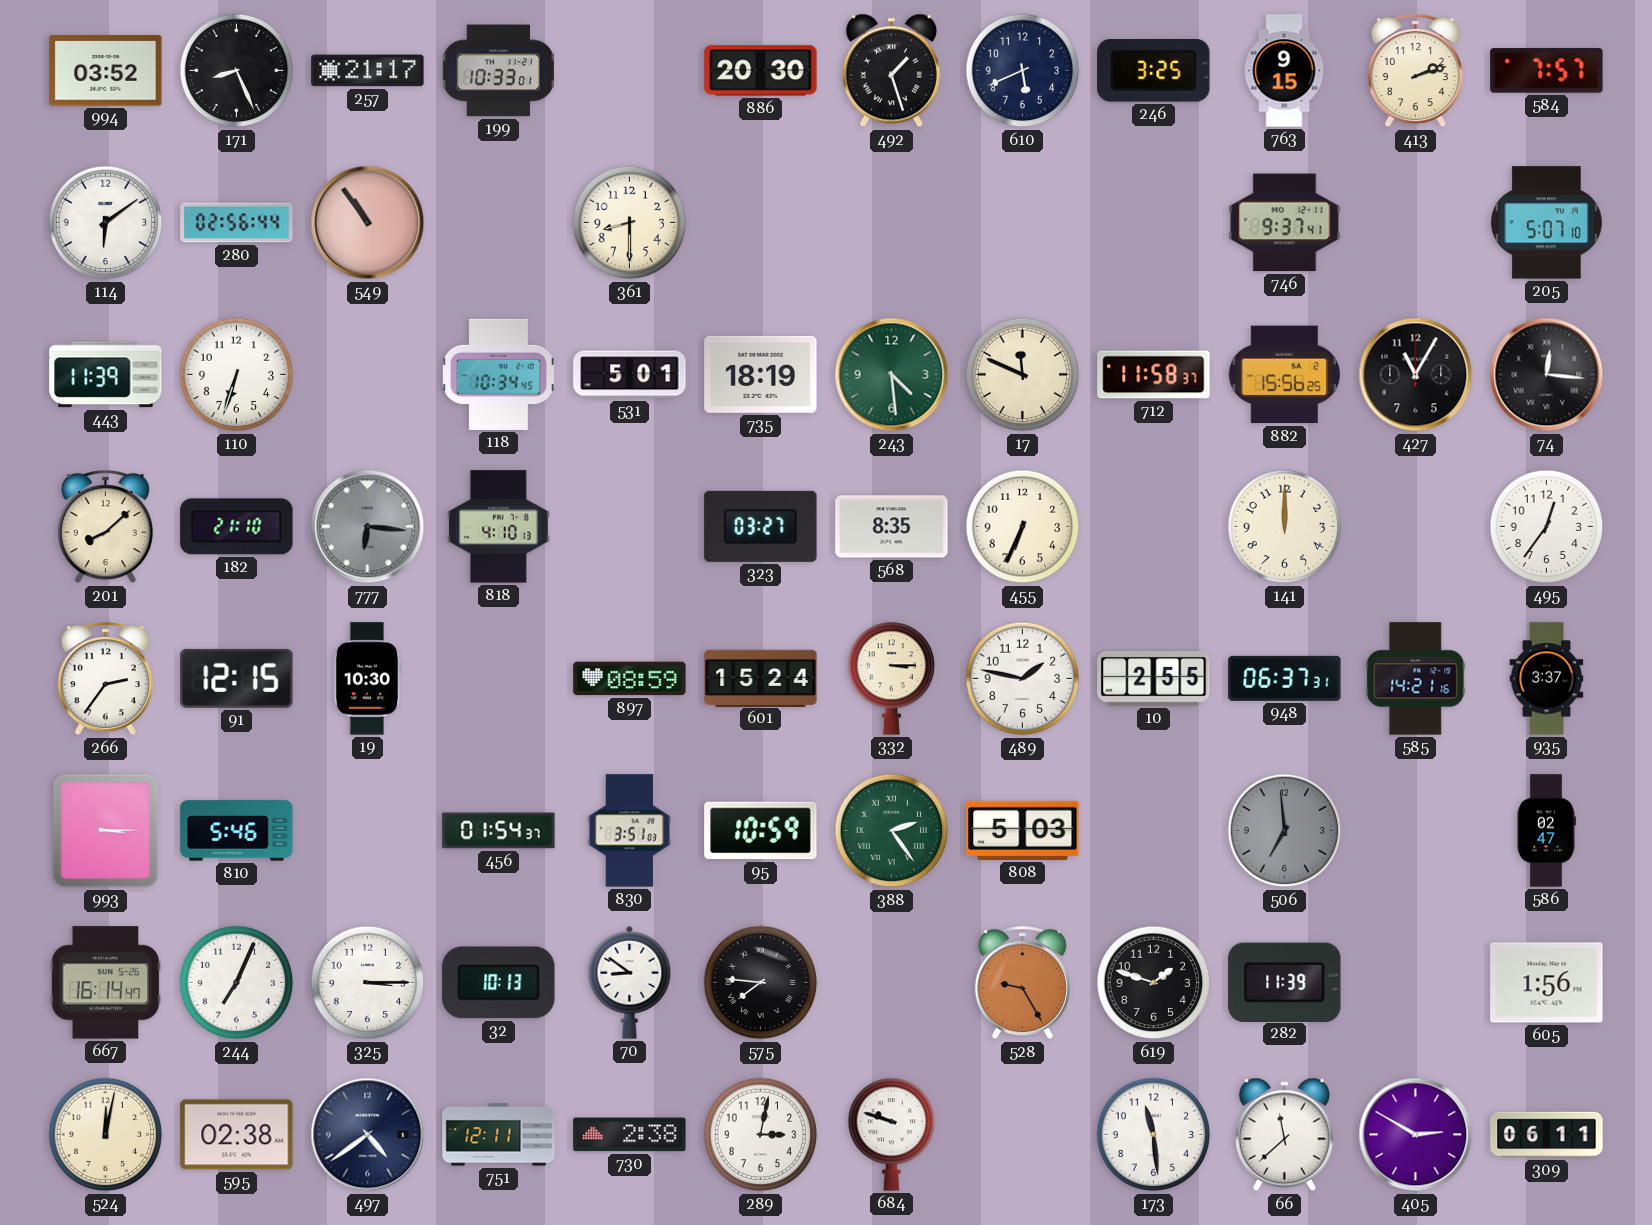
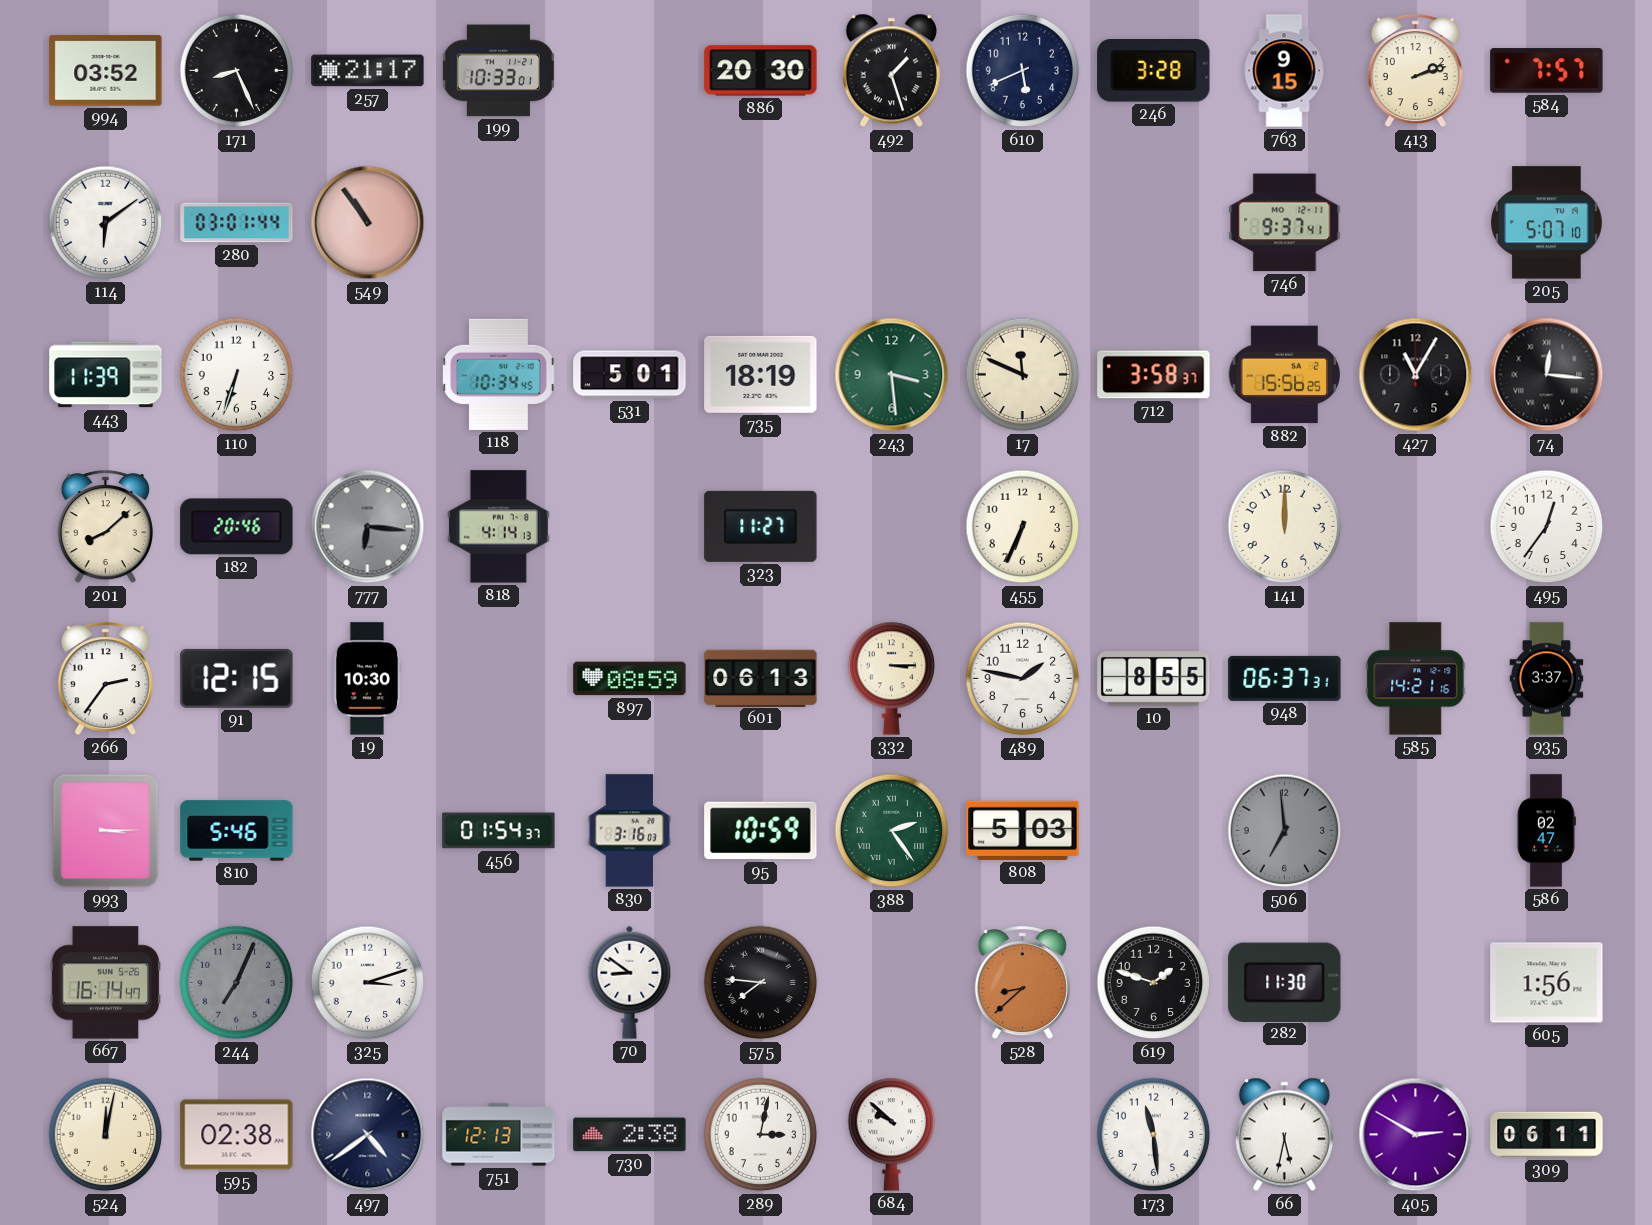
246: 3:25 -> 3:28
280: 02:56 -> 03:01
361: 8:30 -> none
243: 4:29 -> 3:29
712: 11:58 -> 3:58
182: 21:10 -> 20:46
818: 4:10 -> 4:14
323: 03:27 -> 11:27
568: 8:35 -> none
601: 15:24 -> 06:13
10: 2:55 -> 8:55
830: 3:51 -> 3:16
244 dial: white -> grey
325: 3:15 -> 3:12
32: 10:13 -> none
528: 9:25 -> 8:38
282: 11:39 -> 11:30
751: 12:11 -> 12:13
684: 9:48 -> 9:52
66: 11:38 -> 5:32
